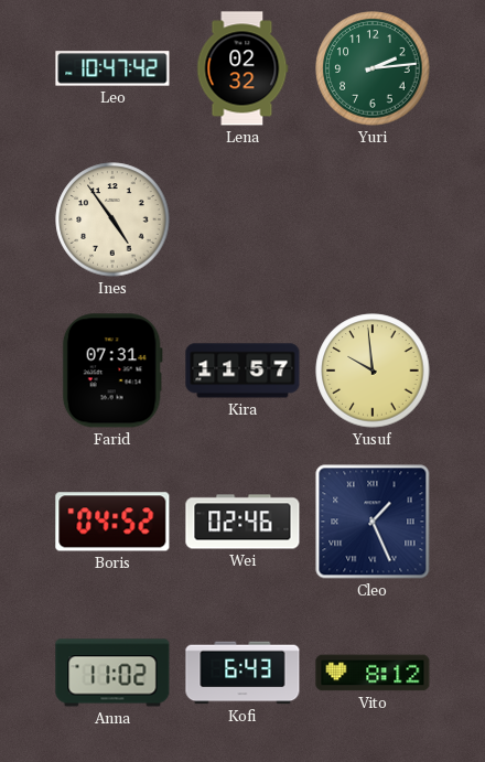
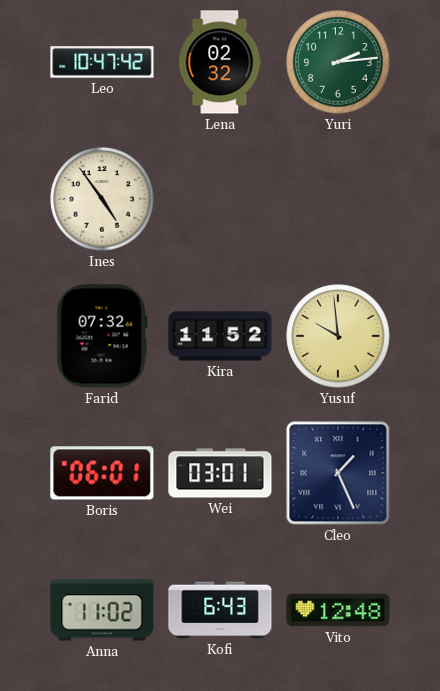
Farid: 07:31 -> 07:32
Kira: 11:57 -> 11:52
Boris: 04:52 -> 06:01
Wei: 02:46 -> 03:01
Vito: 8:12 -> 12:48
